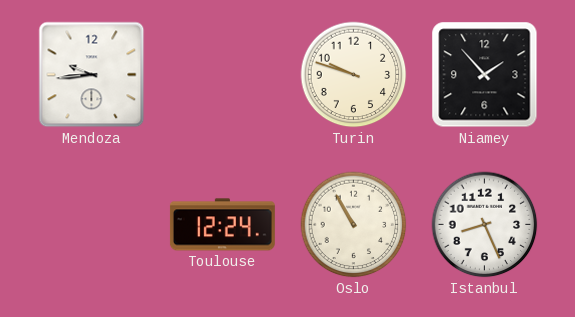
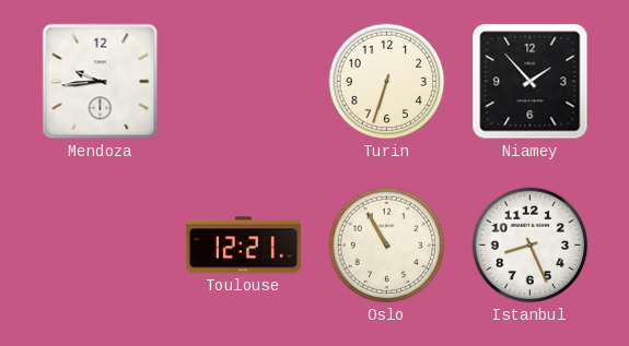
Turin: 9:48 -> 6:33
Toulouse: 12:24 -> 12:21
